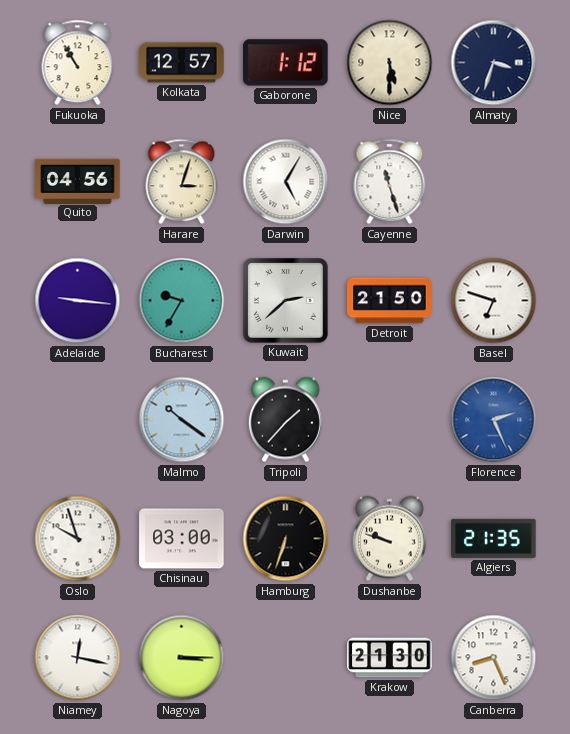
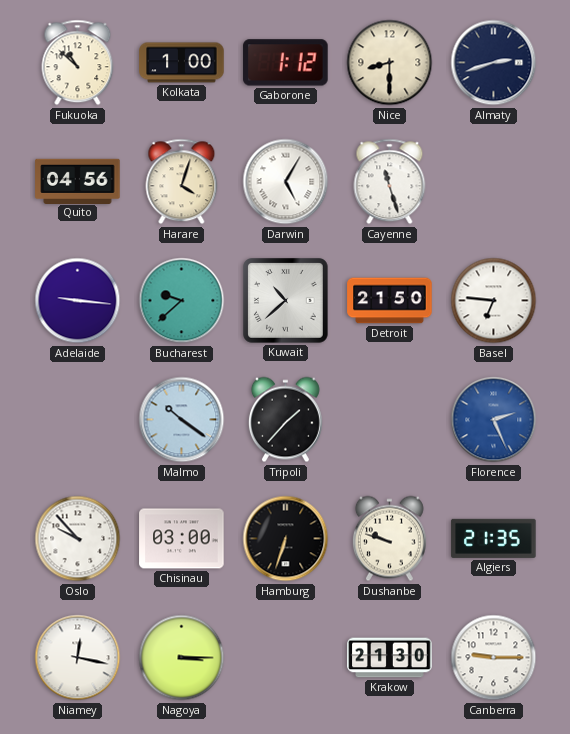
Fukuoka: 10:55 -> 10:52
Kolkata: 12:57 -> 1:00
Nice: 5:30 -> 8:30
Almaty: 3:33 -> 2:42
Harare: 3:03 -> 4:03
Bucharest: 9:35 -> 9:38
Kuwait: 2:38 -> 10:38
Basel: 6:48 -> 6:46
Oslo: 9:57 -> 9:53
Canberra: 8:26 -> 9:15
